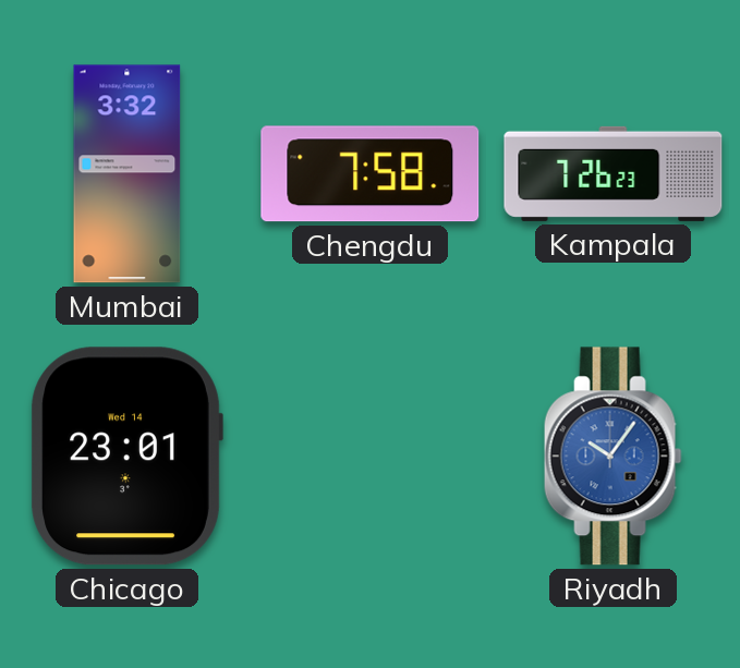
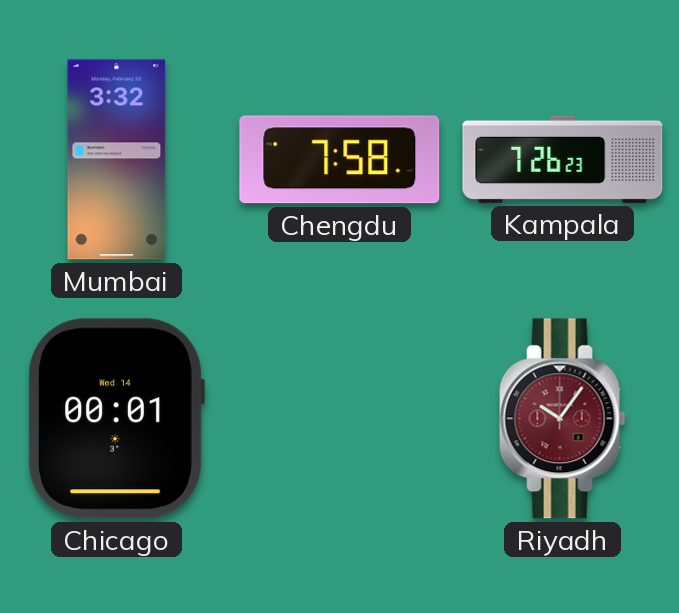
Chicago: 23:01 -> 00:01
Riyadh dial: blue -> burgundy
